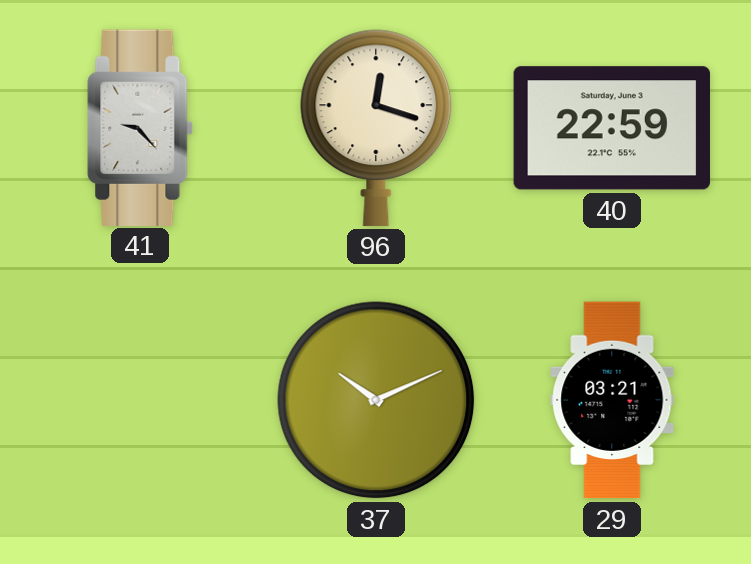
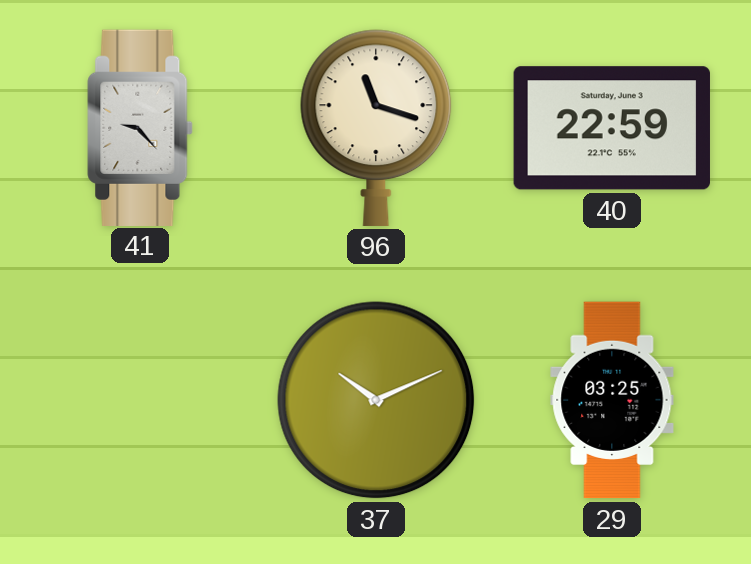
96: 12:18 -> 11:18
29: 03:21 -> 03:25
